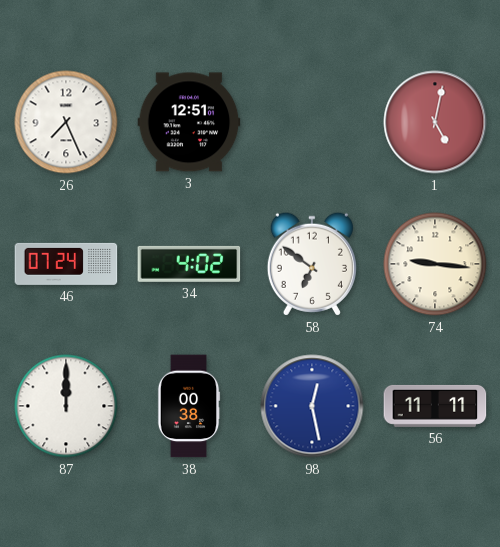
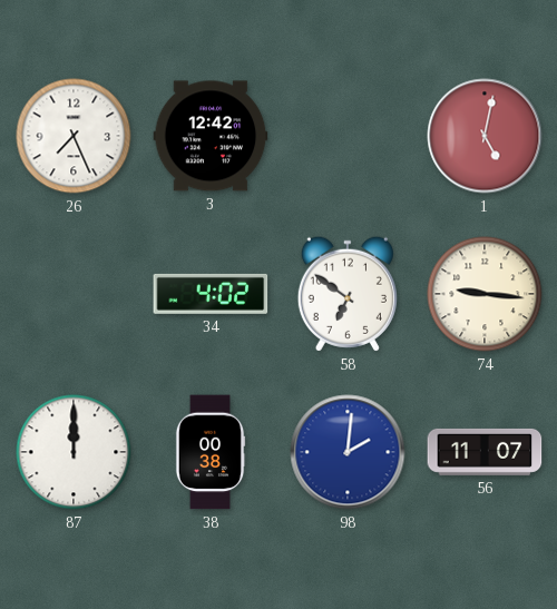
3: 12:51 -> 12:42
46: 07:24 -> none
98: 12:28 -> 2:01
56: 11:11 -> 11:07
